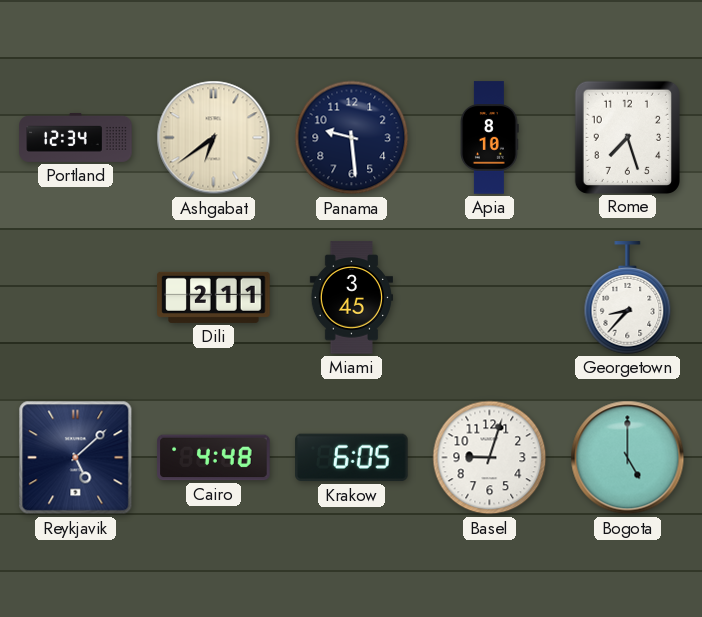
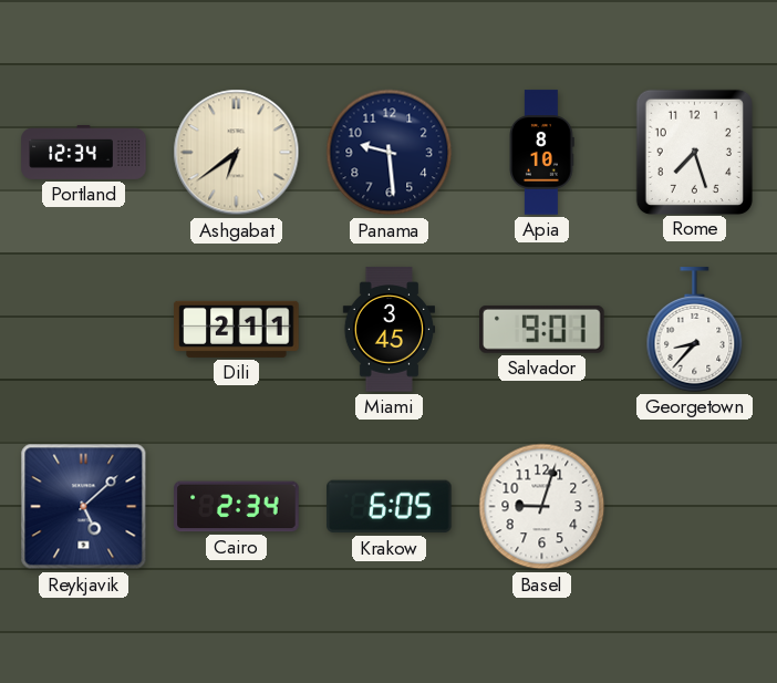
Salvador: none -> 9:01
Cairo: 4:48 -> 2:34
Bogota: 5:00 -> none
